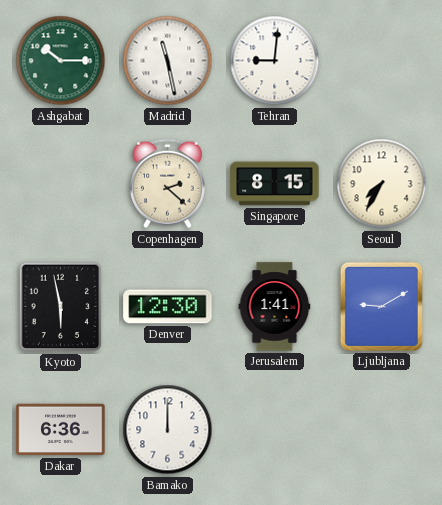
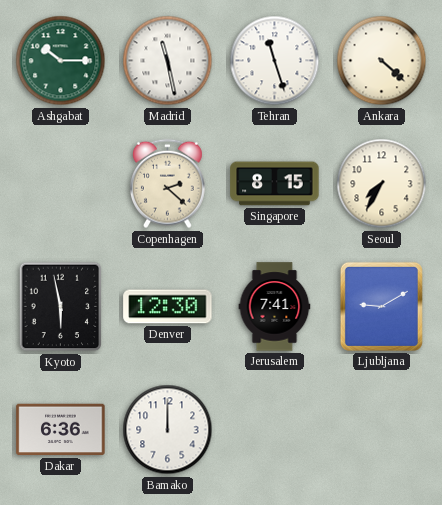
Tehran: 9:01 -> 11:27
Ankara: none -> 4:22
Jerusalem: 1:41 -> 7:41
